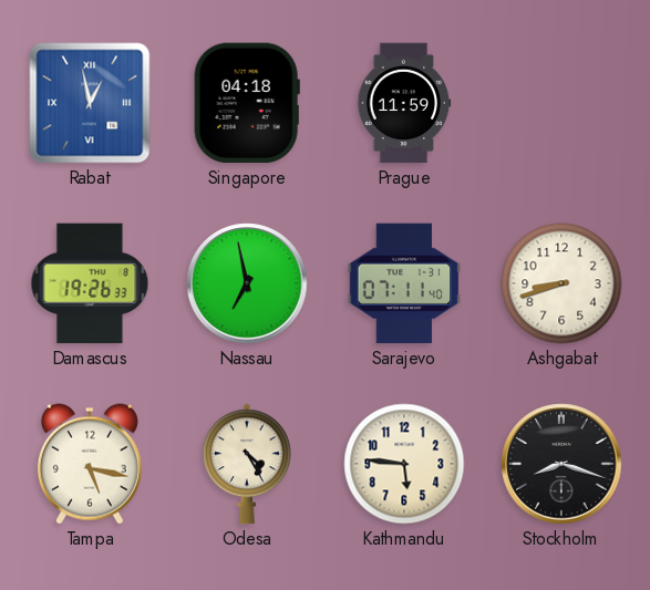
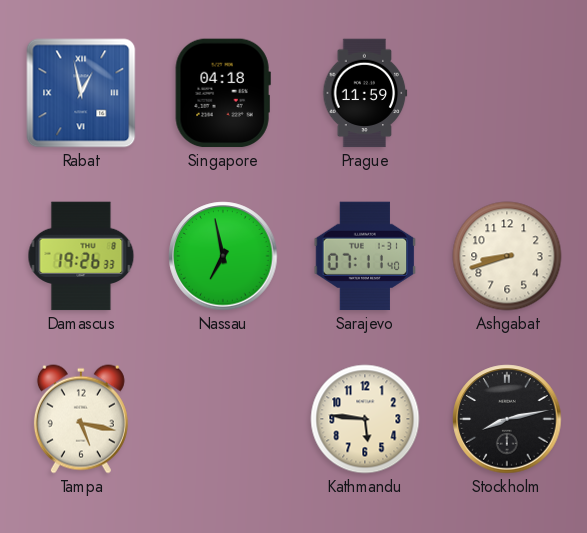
Odesa: 4:25 -> none
Stockholm: 8:18 -> 8:13
